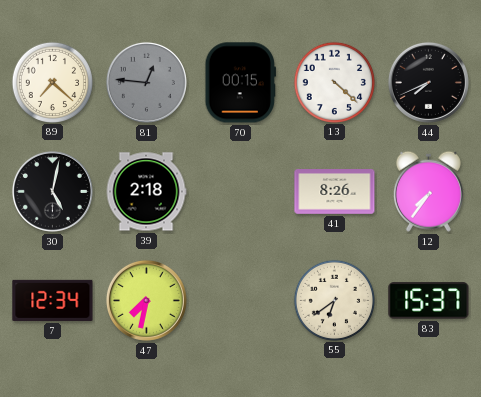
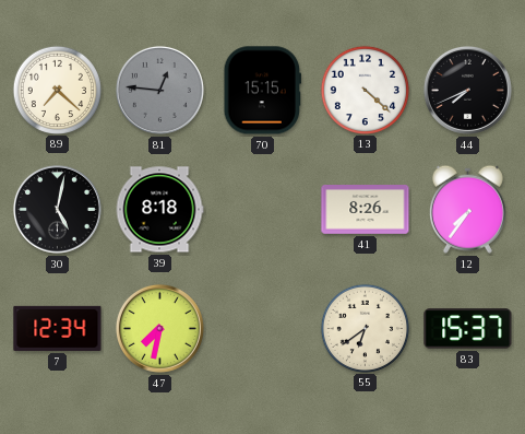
70: 00:15 -> 15:15
39: 2:18 -> 8:18
